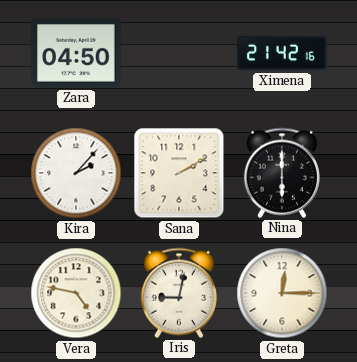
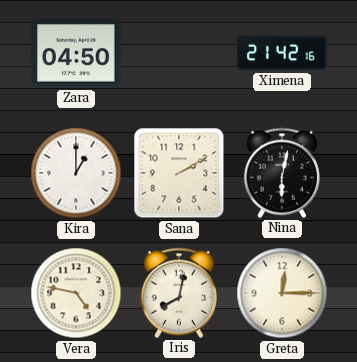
Kira: 2:07 -> 1:00
Nina: 6:00 -> 6:02
Iris: 9:02 -> 8:02
